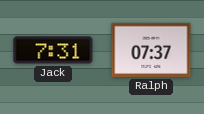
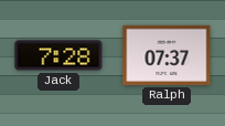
Jack: 7:31 -> 7:28
